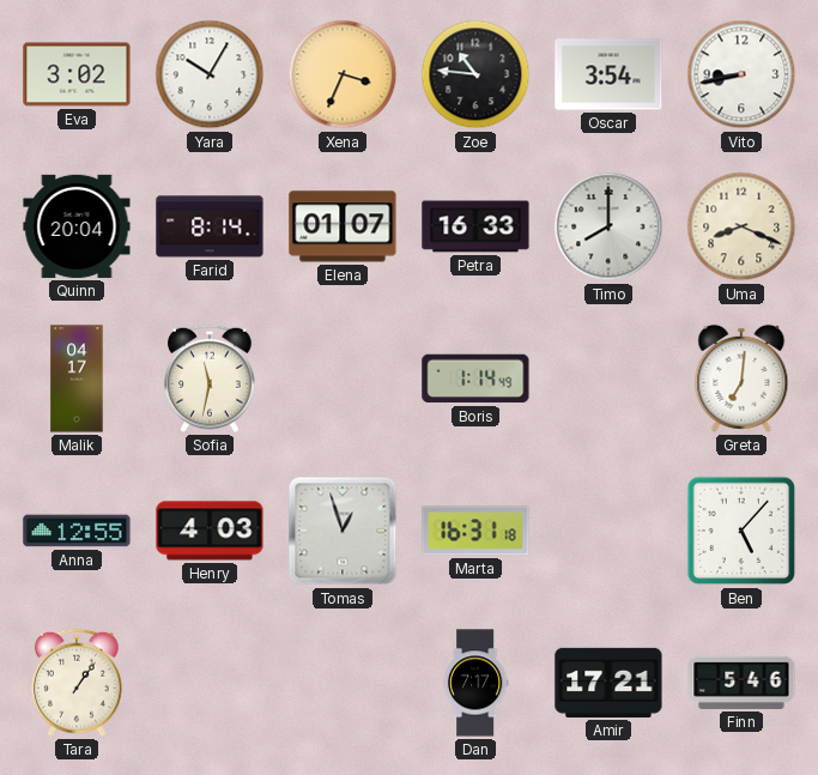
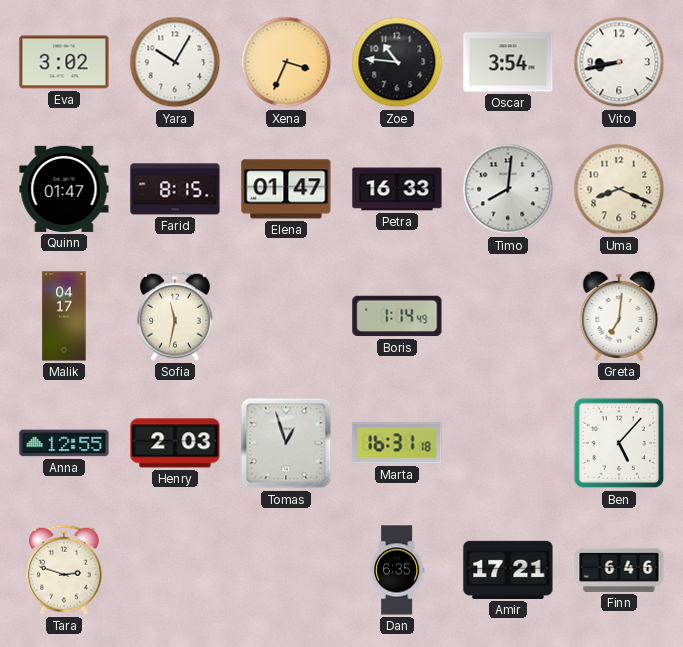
Quinn: 20:04 -> 01:47
Farid: 8:14 -> 8:15
Elena: 01:07 -> 01:47
Timo: 8:00 -> 8:01
Henry: 4:03 -> 2:03
Tara: 1:06 -> 2:48
Dan: 7:17 -> 6:35
Finn: 5:46 -> 6:46
